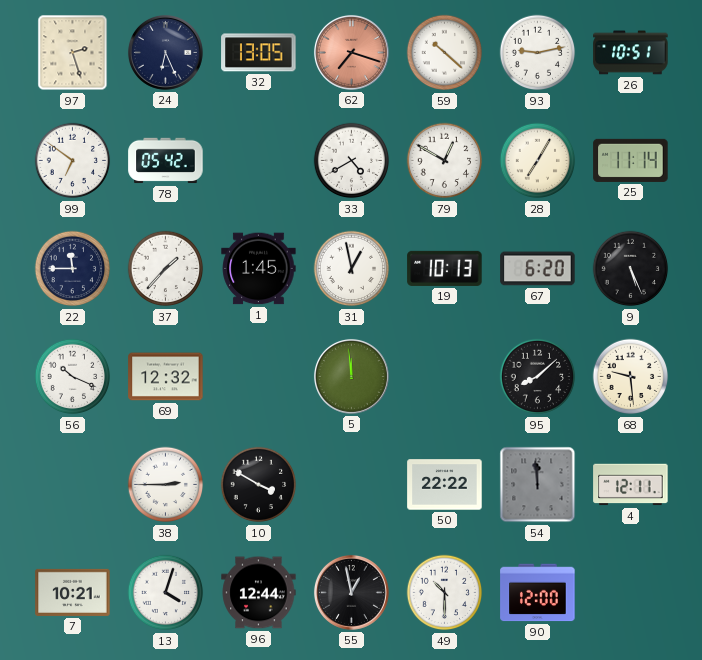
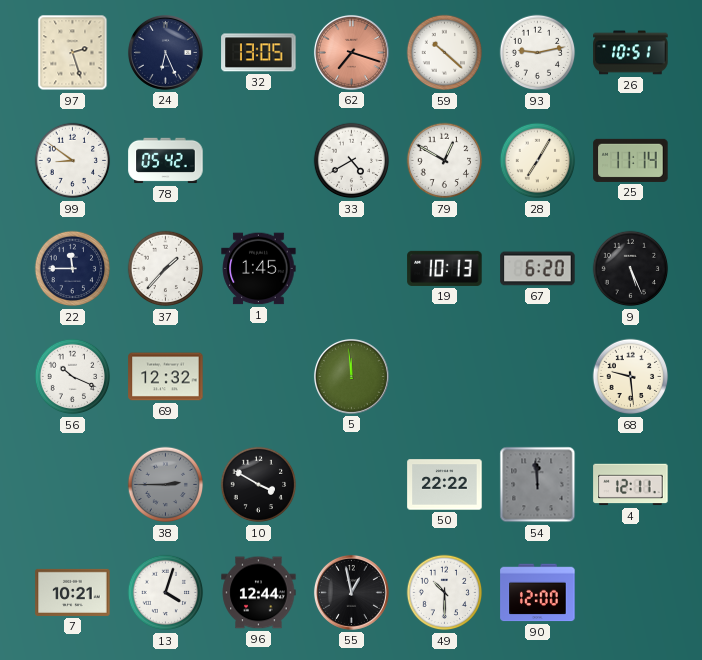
99: 6:51 -> 8:51
31: 12:58 -> none
95: 8:08 -> none
38 dial: white -> grey
